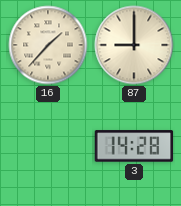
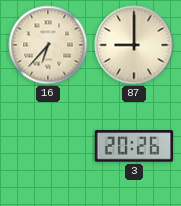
16: 1:37 -> 6:37
3: 14:28 -> 20:26
